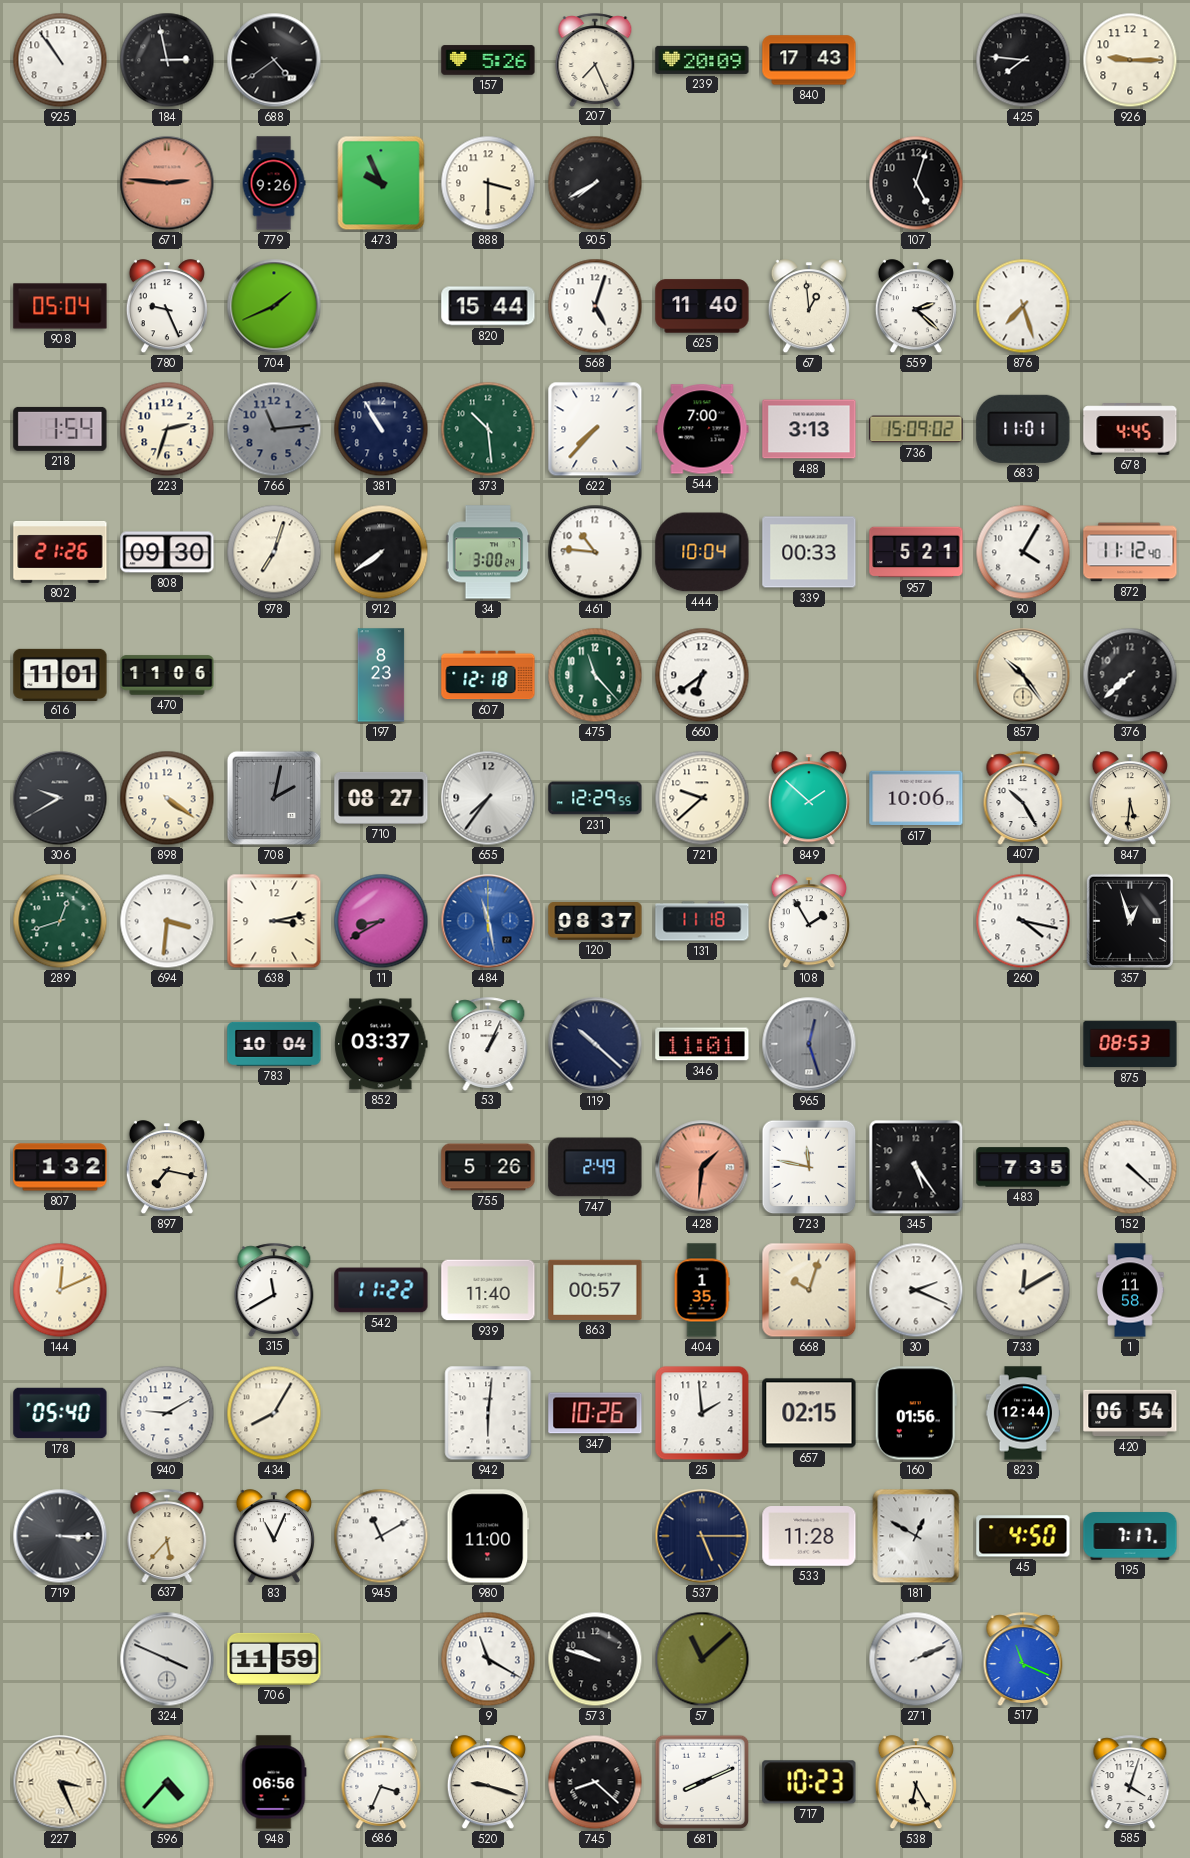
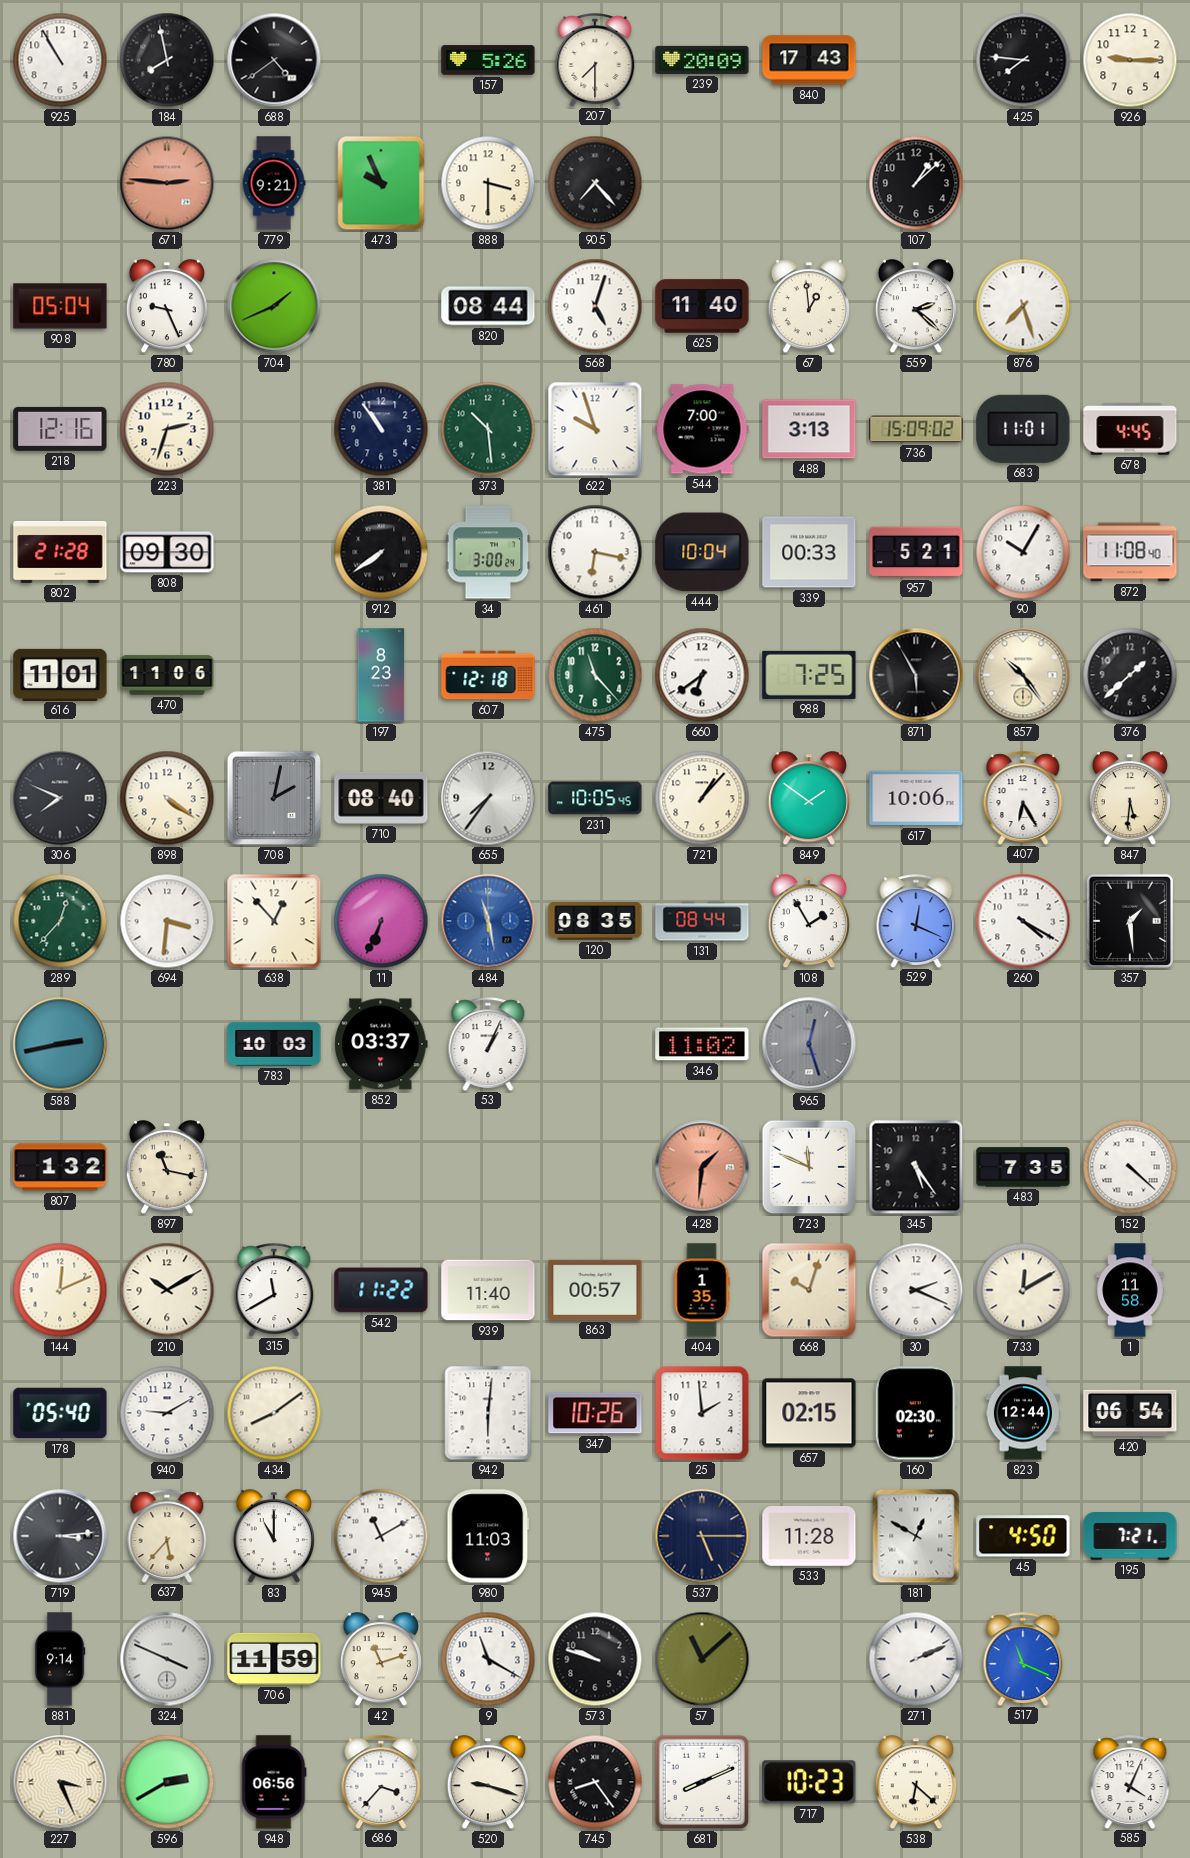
925: 10:54 -> 10:55
184: 2:58 -> 7:58
207: 7:26 -> 7:30
779: 9:26 -> 9:21
905: 7:40 -> 7:23
107: 5:03 -> 1:08
820: 15:44 -> 08:44
218: 1:54 -> 12:16
766: 11:14 -> none
381: 10:55 -> 10:54
622: 7:37 -> 9:57
802: 21:26 -> 21:28
978: 7:03 -> none
461: 10:46 -> 6:17
90: 4:05 -> 10:05
872: 11:12 -> 11:08
988: none -> 7:25
871: none -> 5:55
376: 7:38 -> 1:38
306: 9:40 -> 7:49
710: 08:27 -> 08:40
231: 12:29 -> 10:05
721: 9:38 -> 1:07
849: 1:52 -> 1:51
407: 10:25 -> 6:25
289: 12:42 -> 12:37
638: 3:13 -> 12:53
11: 8:40 -> 6:34
120: 08:37 -> 08:35
131: 11:18 -> 08:44
529: none -> 12:19
260: 4:17 -> 4:20
357: 12:57 -> 1:29
588: none -> 2:43
783: 10:04 -> 10:03
119: 10:22 -> none
346: 11:01 -> 11:02
875: 08:53 -> none
897: 7:17 -> 11:17
755: 5:26 -> none
747: 2:49 -> none
723: 11:47 -> 11:49
210: none -> 10:10
434: 8:05 -> 8:09
160: 01:56 -> 02:30
719: 3:15 -> 3:14
83: 11:04 -> 11:00
980: 11:00 -> 11:03
195: 7:17 -> 7:21
881: none -> 9:14
42: none -> 11:12
596: 4:37 -> 2:40
686: 3:34 -> 3:37
745: 8:22 -> 8:24
538: 6:25 -> 6:22
585: 4:03 -> 4:04
